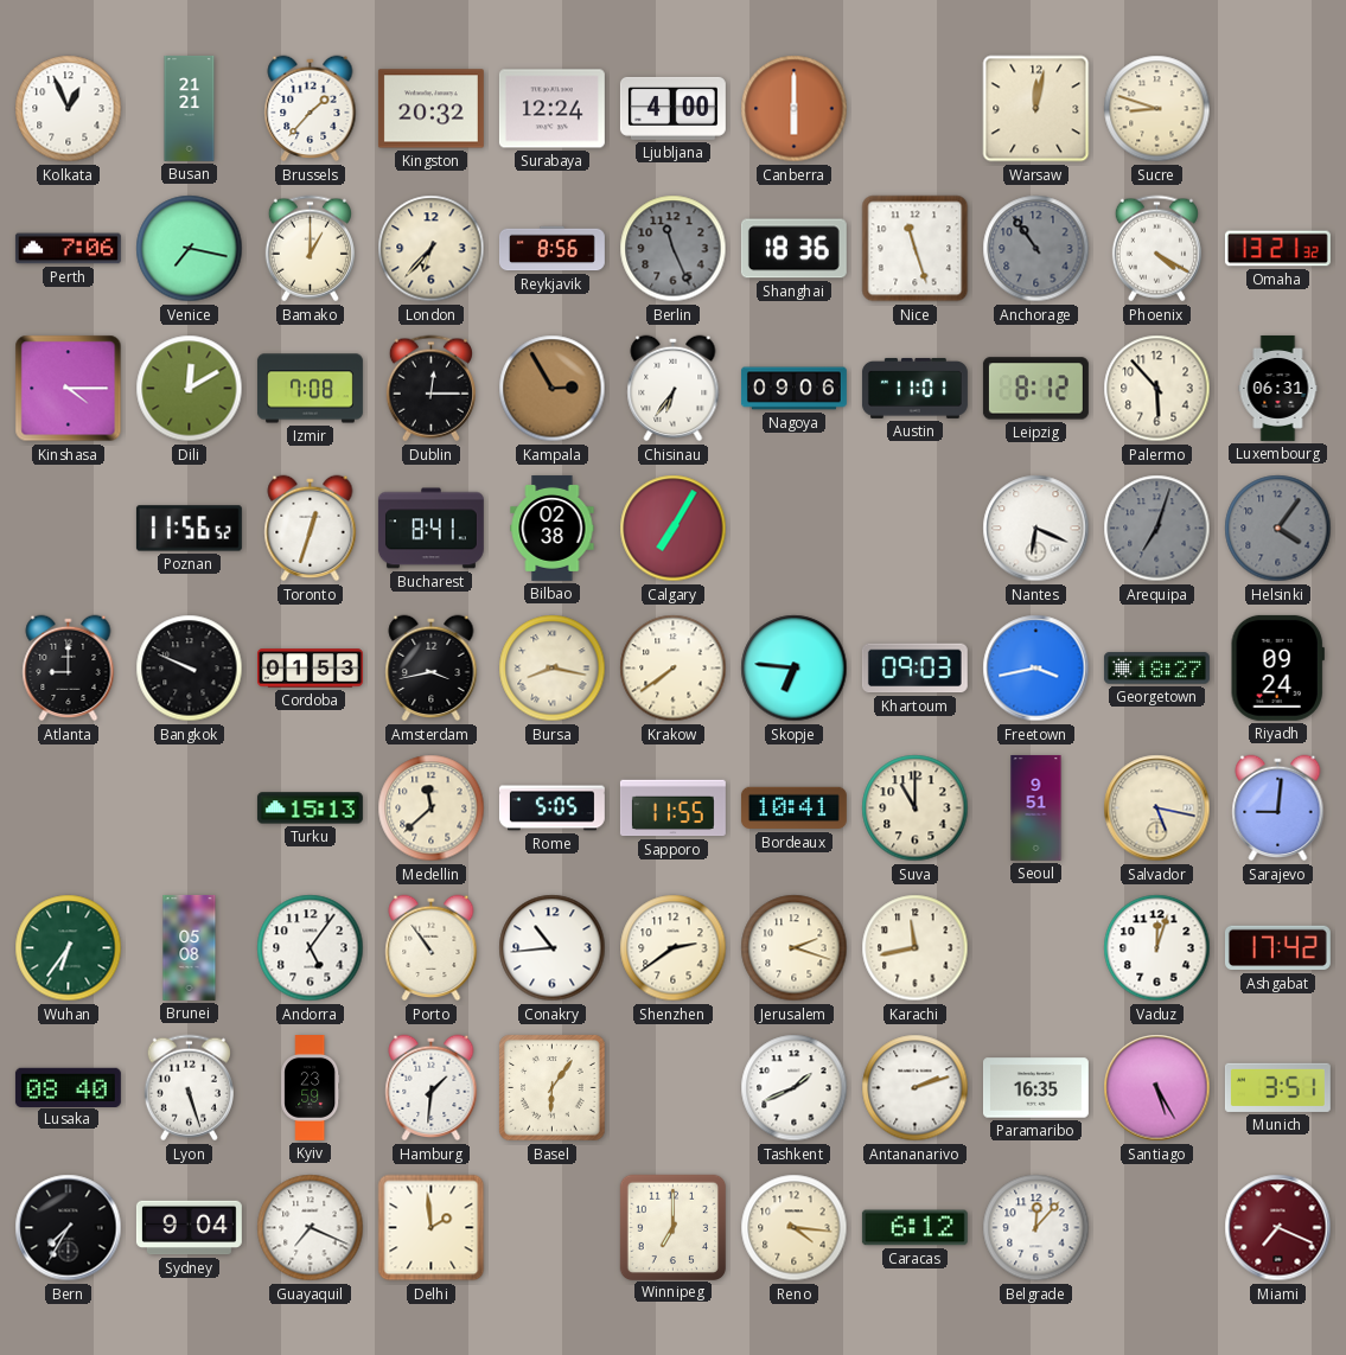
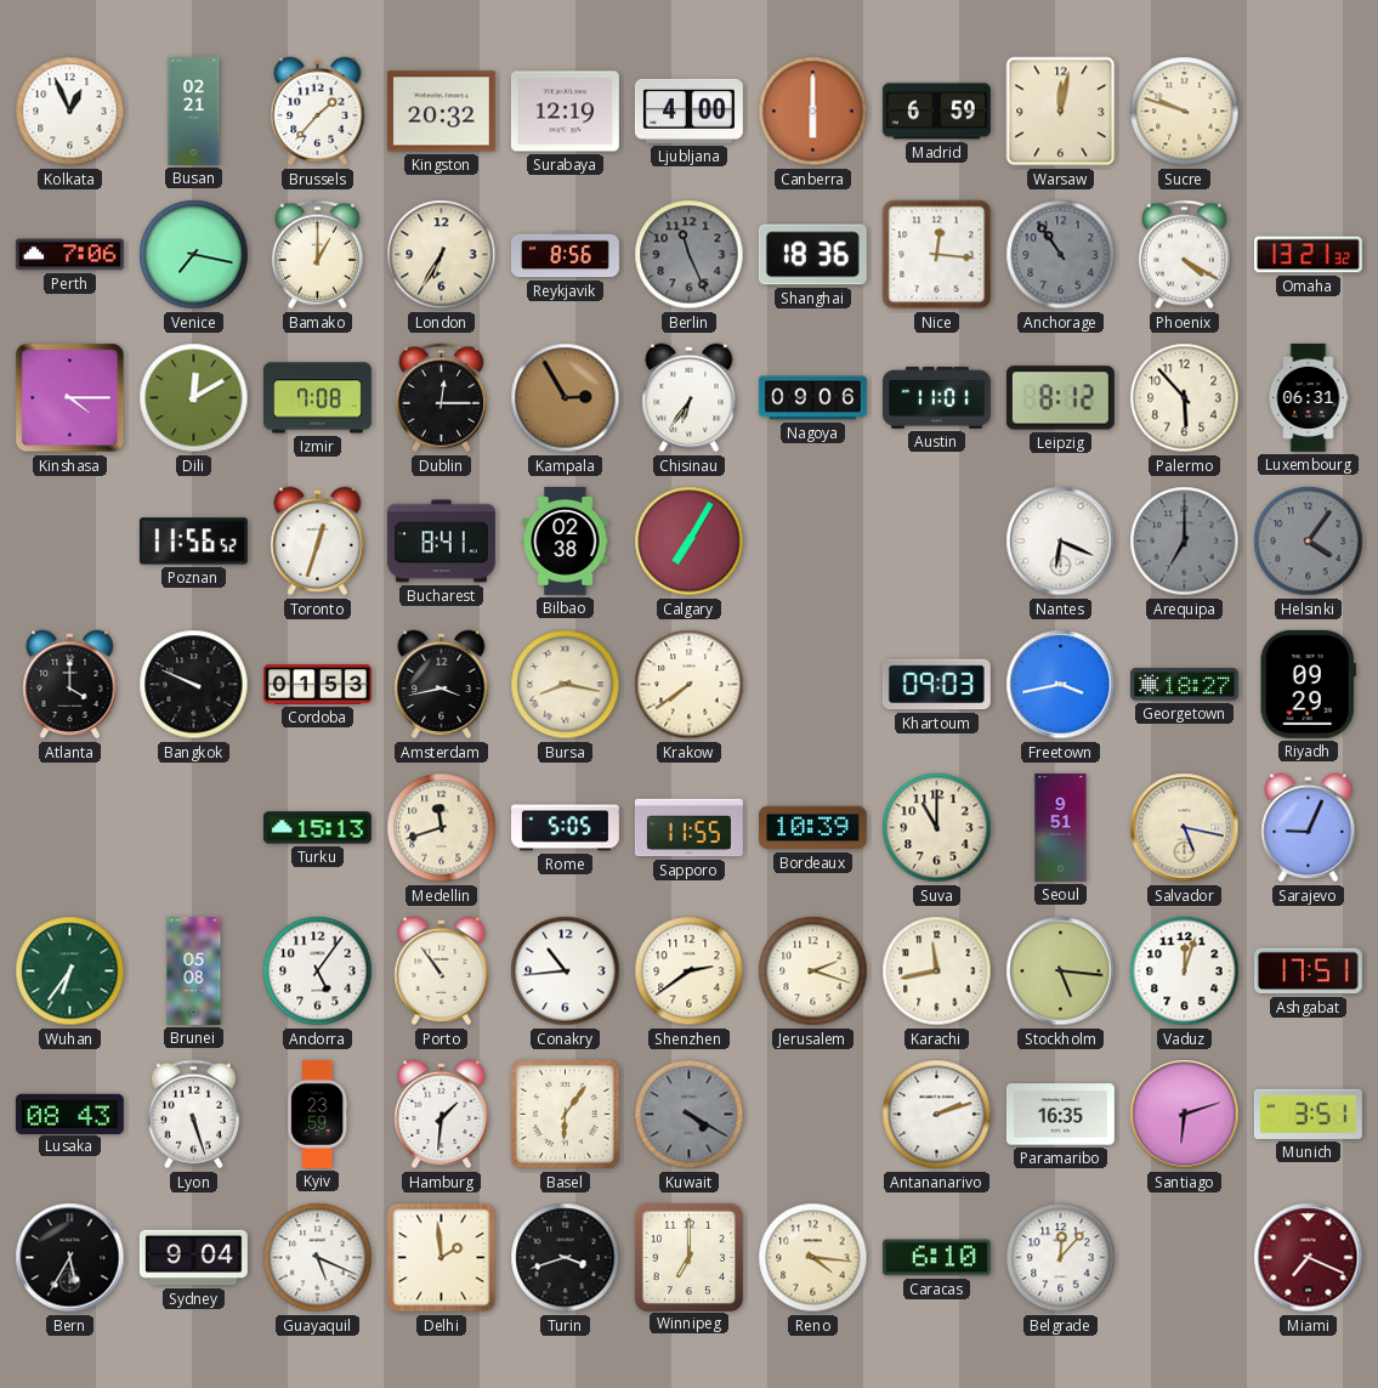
Busan: 21:21 -> 02:21
Surabaya: 12:24 -> 12:19
Madrid: none -> 6:59
Sucre: 8:48 -> 9:48
London: 6:37 -> 6:35
Nice: 11:27 -> 12:16
Arequipa: 7:03 -> 7:00
Atlanta: 9:00 -> 4:00
Skopje: 6:46 -> none
Riyadh: 09:24 -> 09:29
Medellin: 11:38 -> 11:42
Bordeaux: 10:41 -> 10:39
Sarajevo: 9:01 -> 9:04
Stockholm: none -> 5:16
Ashgabat: 17:42 -> 17:51
Lusaka: 08:40 -> 08:43
Kuwait: none -> 4:20
Tashkent: 1:41 -> none
Santiago: 5:25 -> 6:12
Bern: 7:35 -> 5:35
Guayaquil: 7:19 -> 5:19
Turin: none -> 3:42
Caracas: 6:12 -> 6:10
